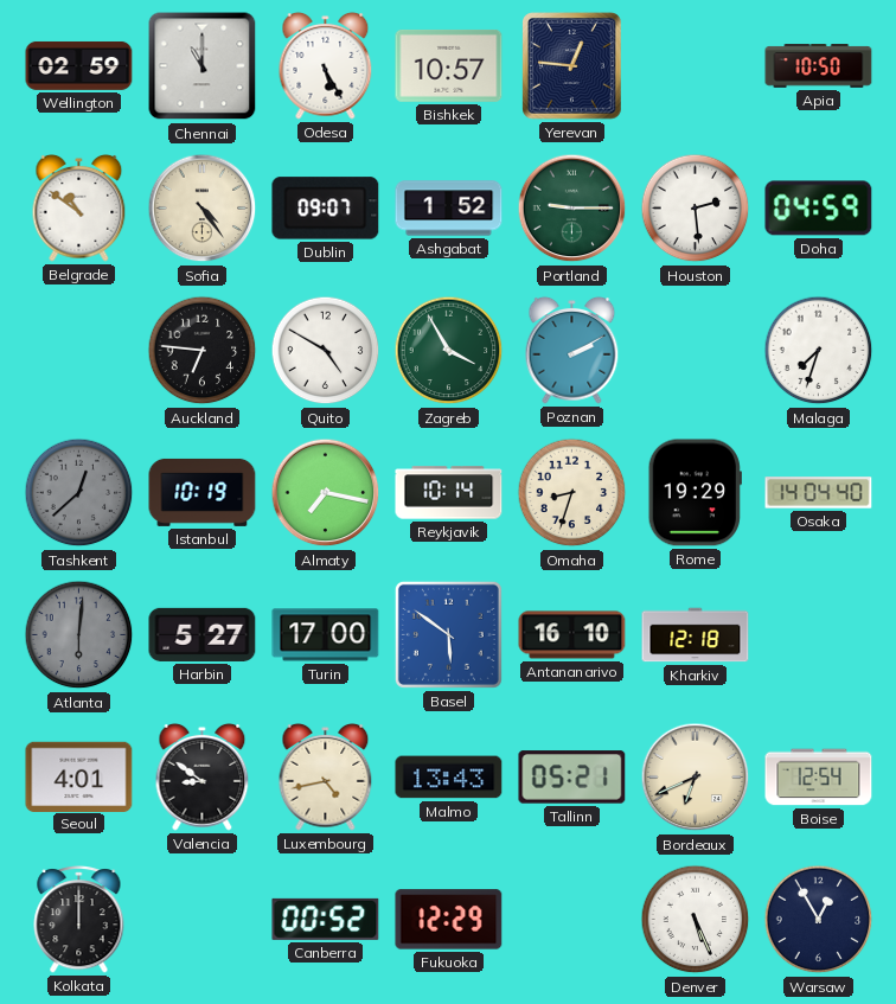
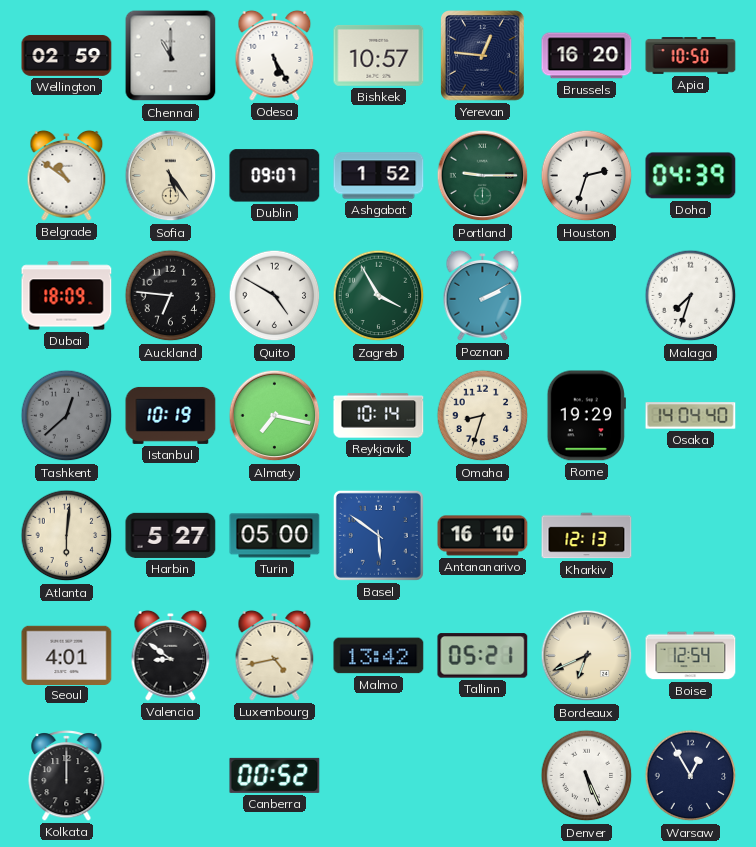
Brussels: none -> 16:20
Sofia: 4:24 -> 5:24
Houston: 2:29 -> 2:33
Doha: 04:59 -> 04:39
Dubai: none -> 18:09
Atlanta dial: grey -> cream
Turin: 17:00 -> 05:00
Kharkiv: 12:18 -> 12:13
Malmo: 13:43 -> 13:42
Fukuoka: 12:29 -> none
